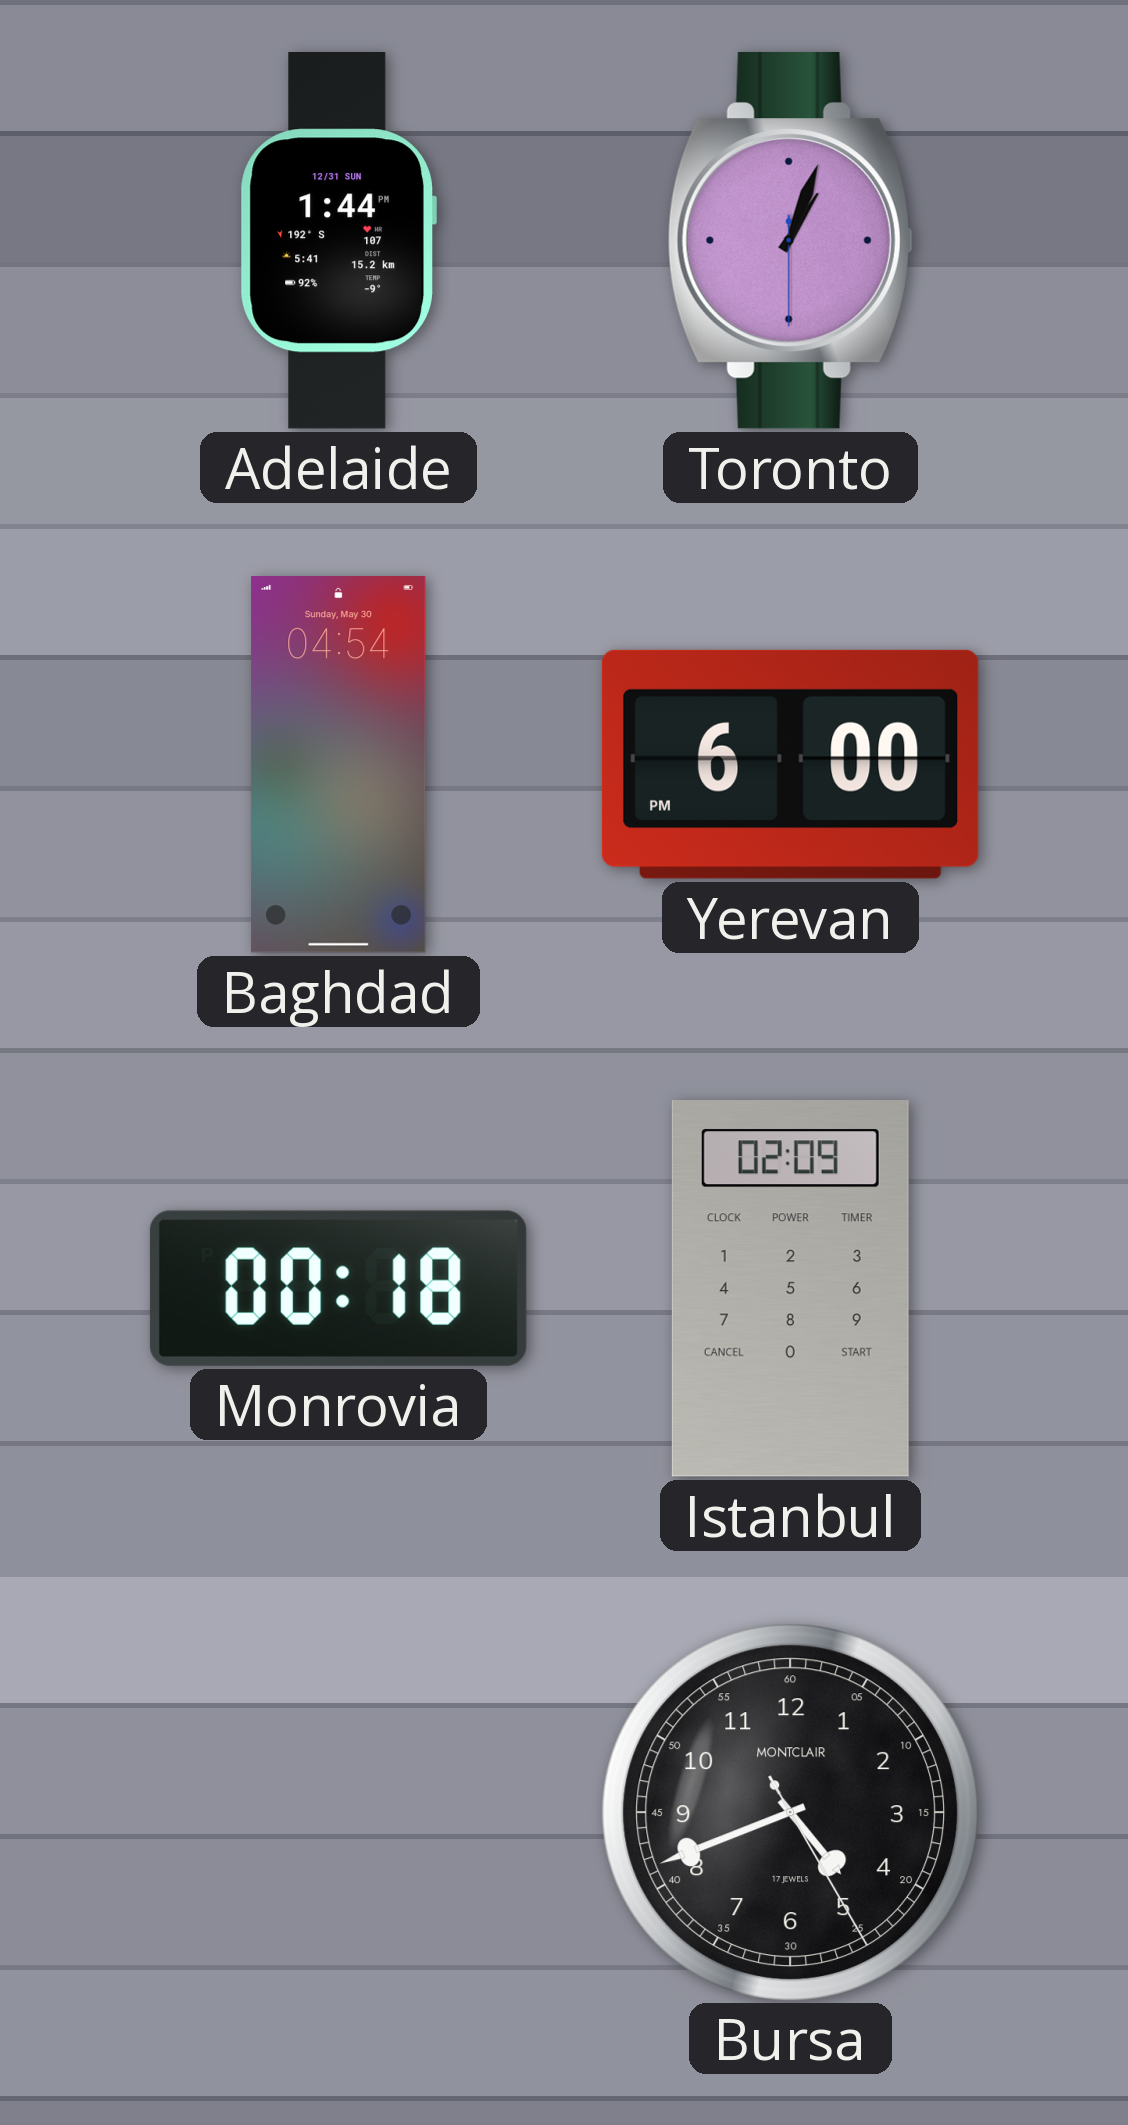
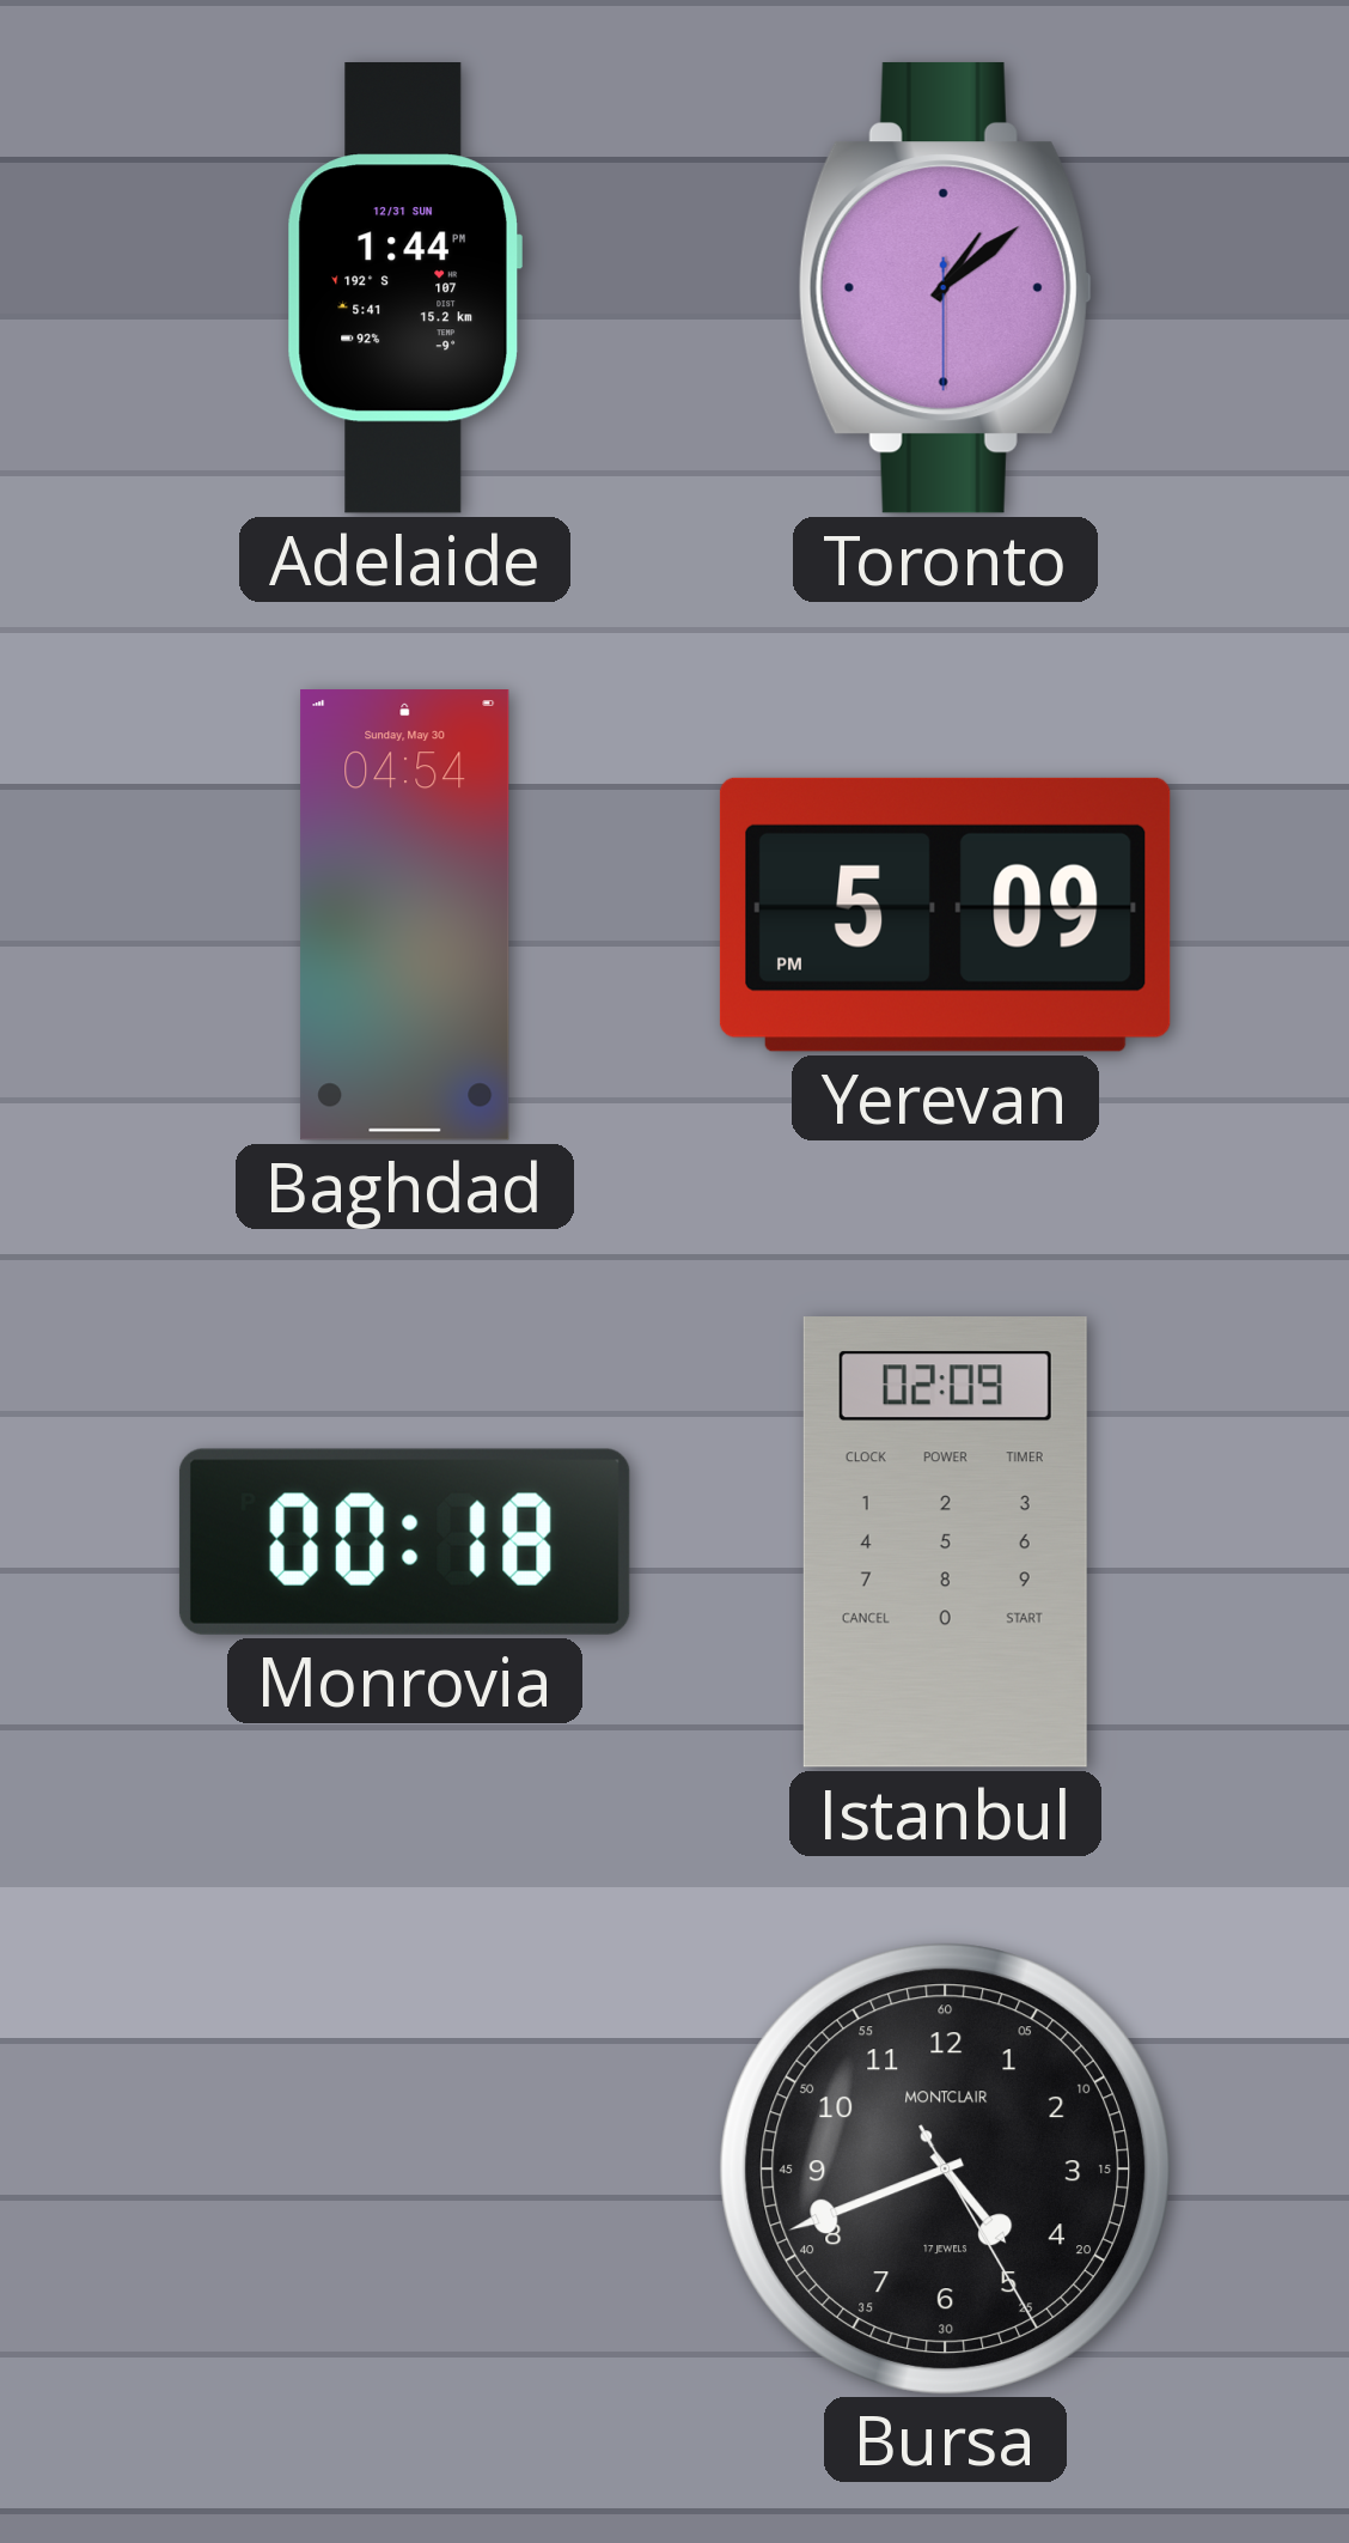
Toronto: 1:03 -> 1:08
Yerevan: 6:00 -> 5:09
